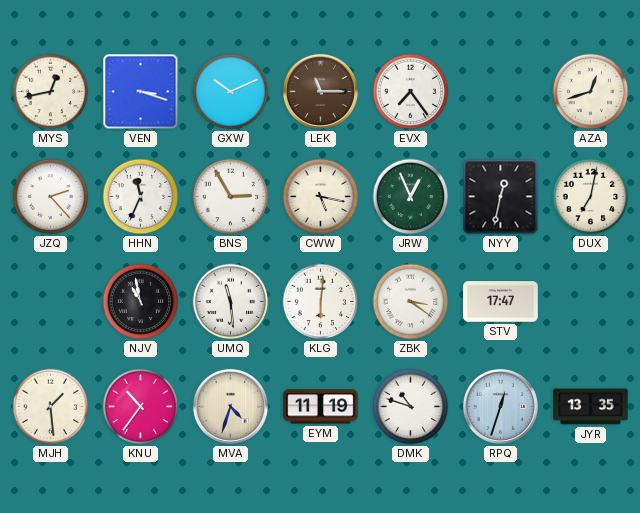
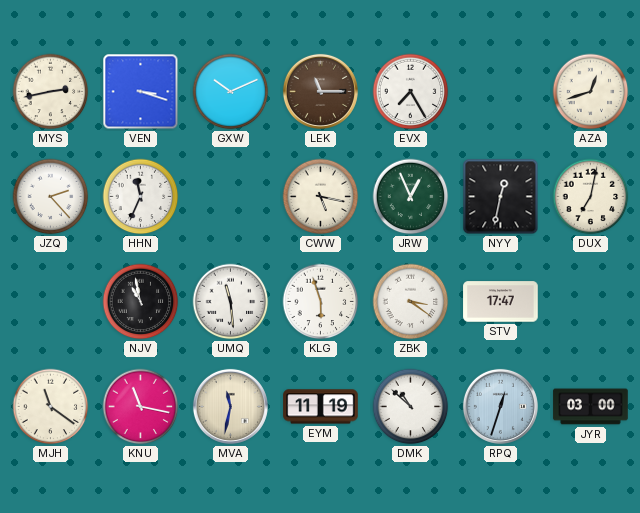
MYS: 12:43 -> 2:43
EVX: 7:24 -> 7:25
BNS: 2:55 -> none
KLG: 6:01 -> 5:57
MJH: 1:29 -> 11:21
KNU: 10:36 -> 11:17
MVA: 4:33 -> 11:32
DMK: 10:48 -> 10:52
JYR: 13:35 -> 03:00
